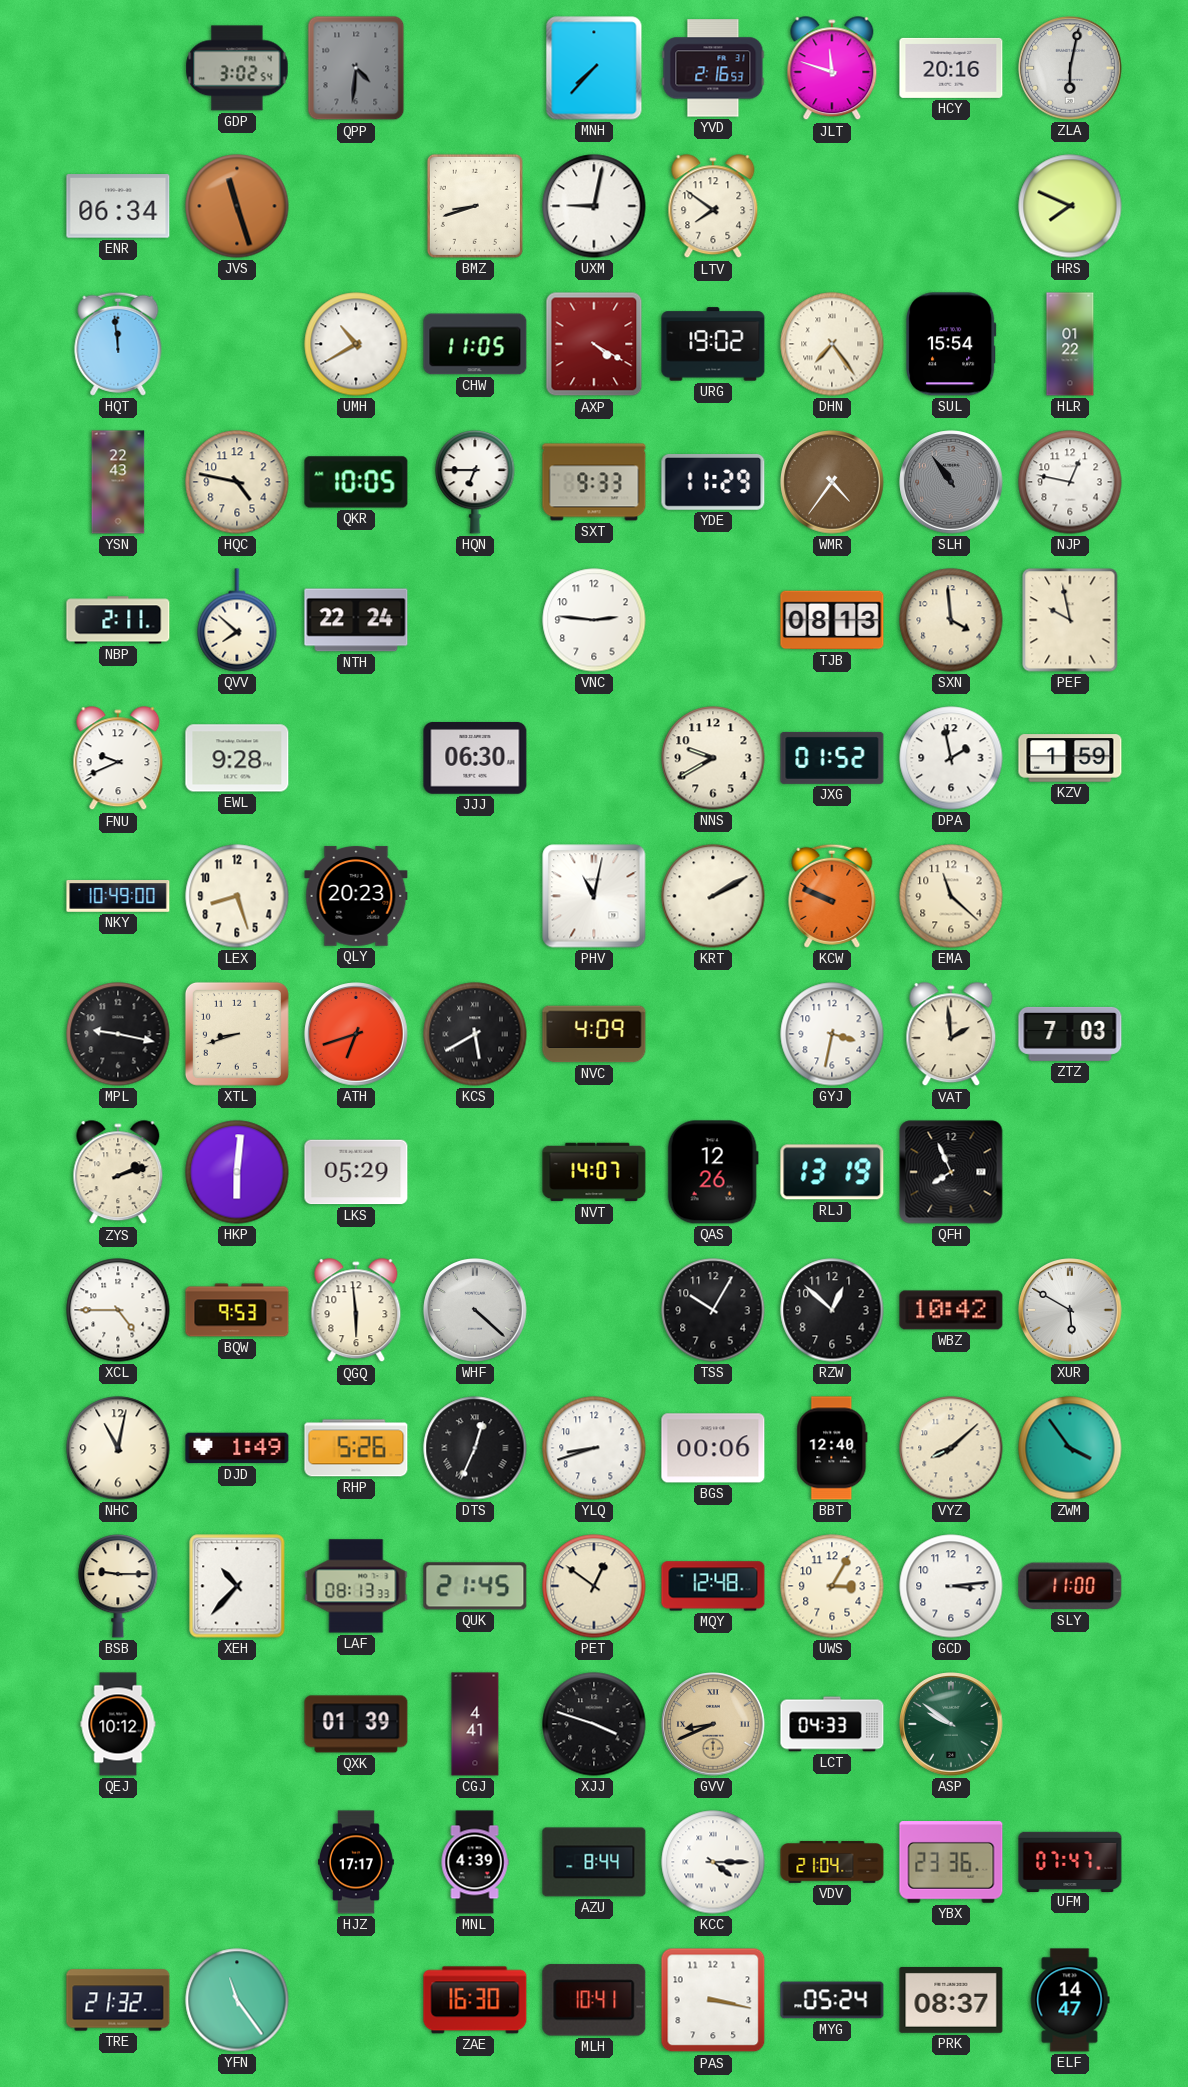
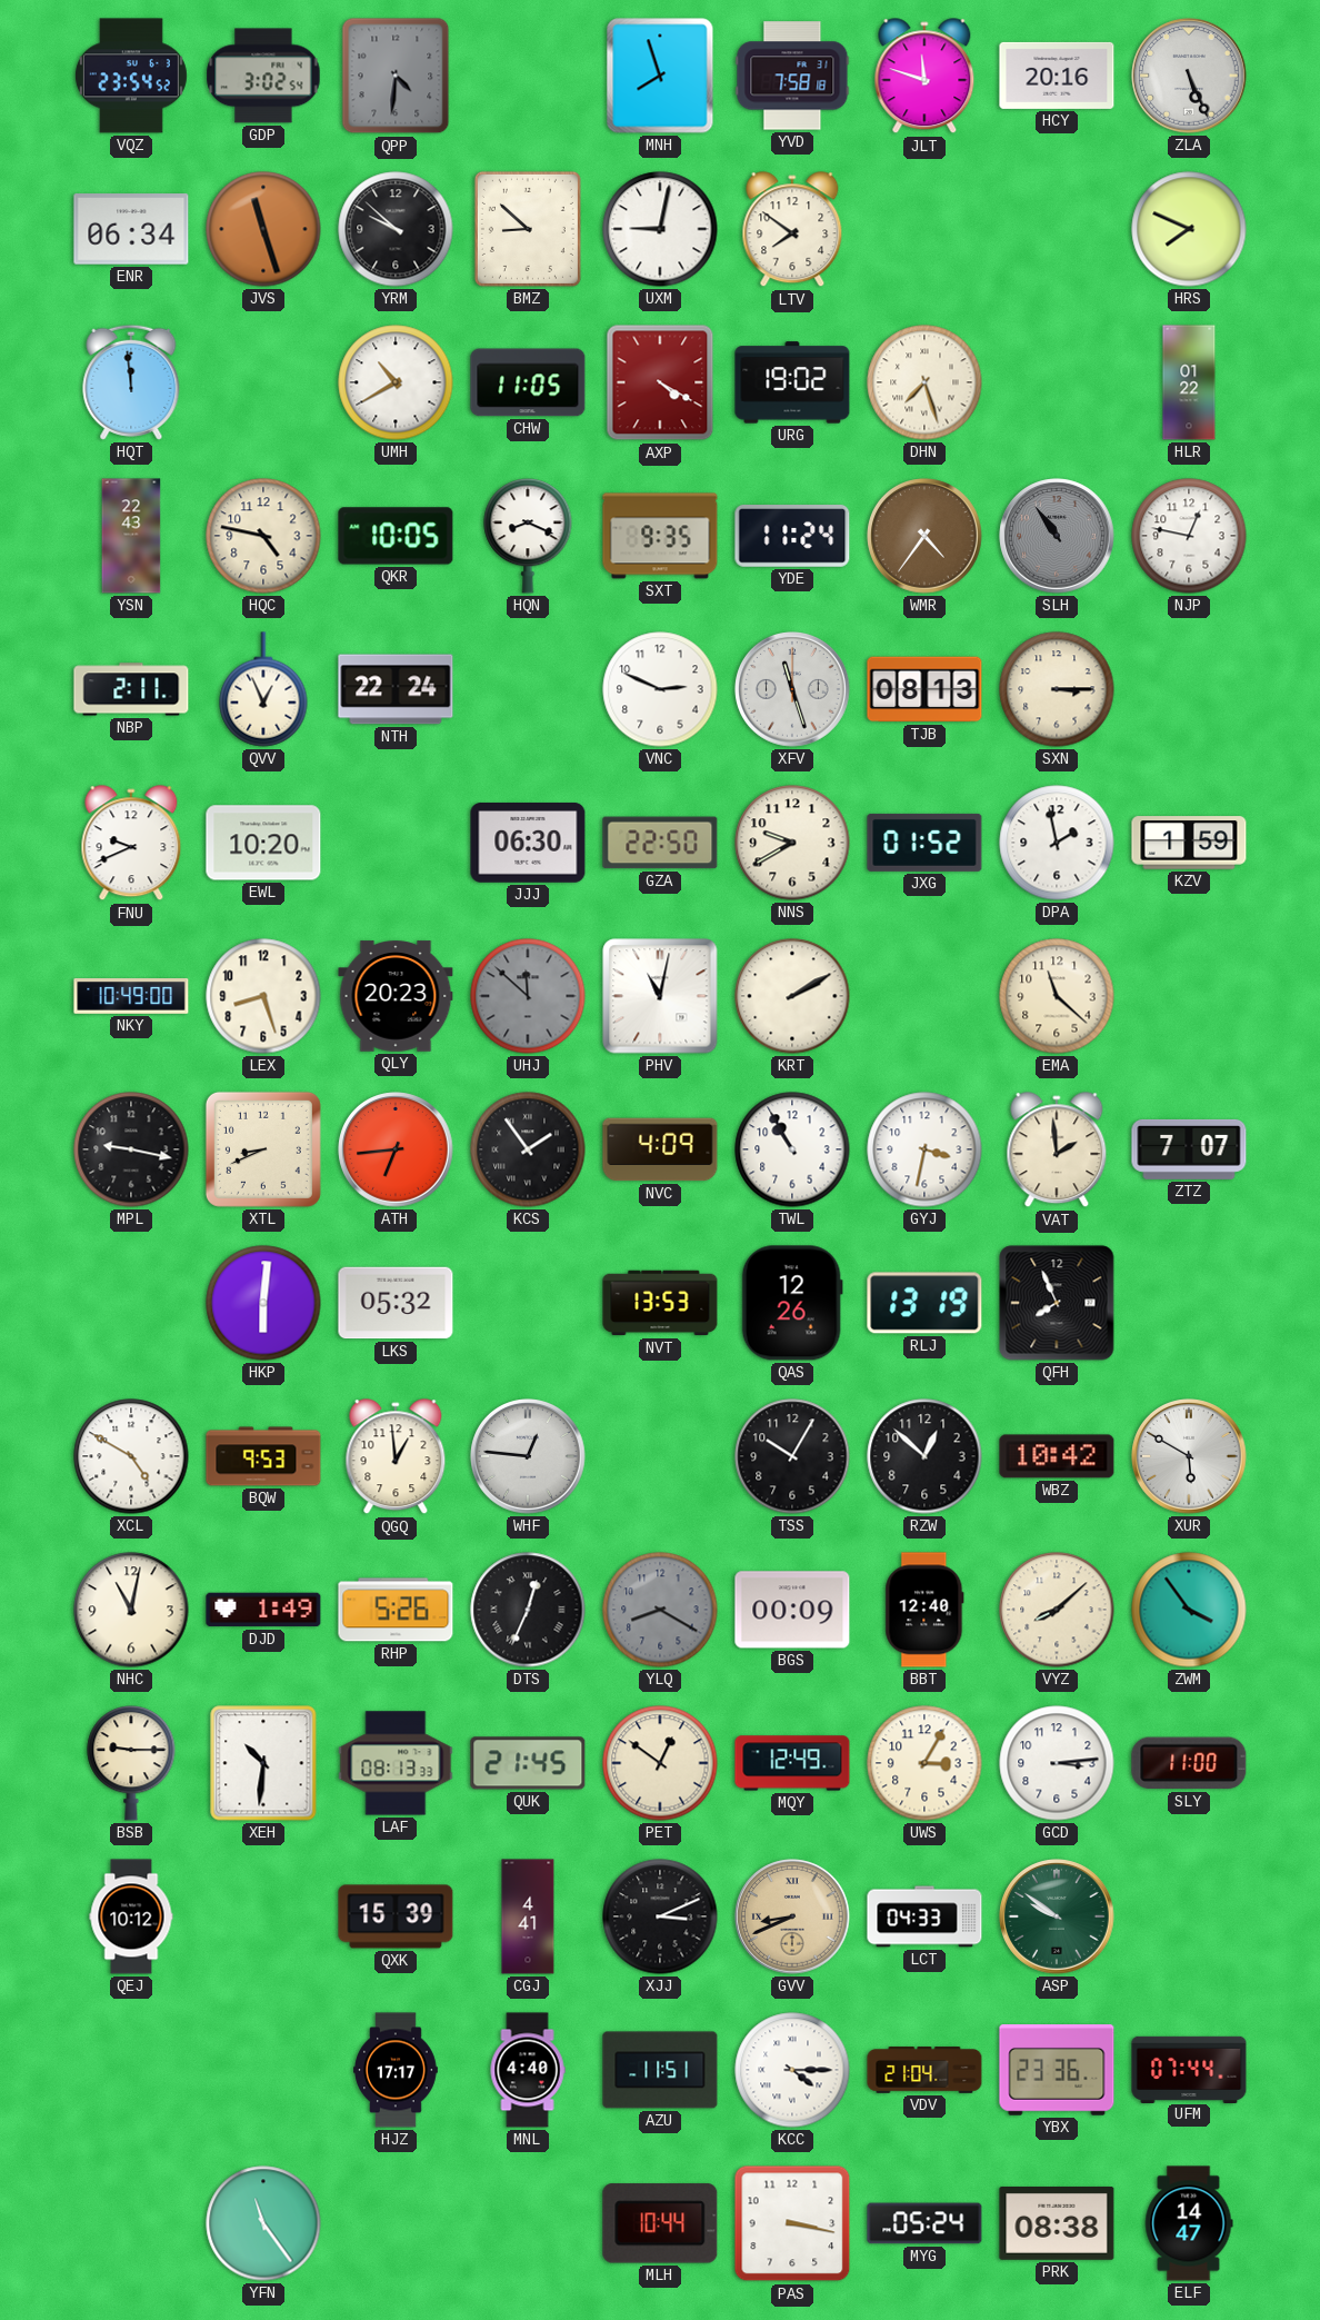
VQZ: none -> 23:54
MNH: 7:37 -> 7:57
YVD: 2:16 -> 7:58
ZLA: 6:02 -> 5:26
YRM: none -> 9:52
BMZ: 8:42 -> 8:52
DHN: 7:24 -> 7:27
SUL: 15:54 -> none
HQN: 6:45 -> 8:19
SXT: 9:33 -> 9:35
YDE: 11:29 -> 11:24
QVV: 7:52 -> 12:56
VNC: 2:46 -> 2:49
XFV: none -> 11:27
SXN: 3:59 -> 3:15
PEF: 9:58 -> none
EWL: 9:28 -> 10:20
GZA: none -> 22:50
UHJ: none -> 11:52
KCW: 9:49 -> none
XTL: 8:42 -> 8:41
ATH: 6:42 -> 6:44
KCS: 5:40 -> 1:54
TWL: none -> 10:55
ZTZ: 7:03 -> 7:07
ZYS: 2:12 -> none
LKS: 05:29 -> 05:32
NVT: 14:07 -> 13:53
XCL: 4:45 -> 4:50
QGQ: 5:59 -> 12:59
WHF: 4:22 -> 12:46
YLQ: 8:42 -> 8:20
YLQ dial: white -> grey
BGS: 00:06 -> 00:09
XEH: 10:37 -> 10:31
MQY: 12:48 -> 12:49
QXK: 01:39 -> 15:39
XJJ: 3:48 -> 3:11
MNL: 4:39 -> 4:40
AZU: 8:44 -> 11:51
UFM: 07:47 -> 07:44
TRE: 21:32 -> none
ZAE: 16:30 -> none
MLH: 10:41 -> 10:44
PRK: 08:37 -> 08:38
